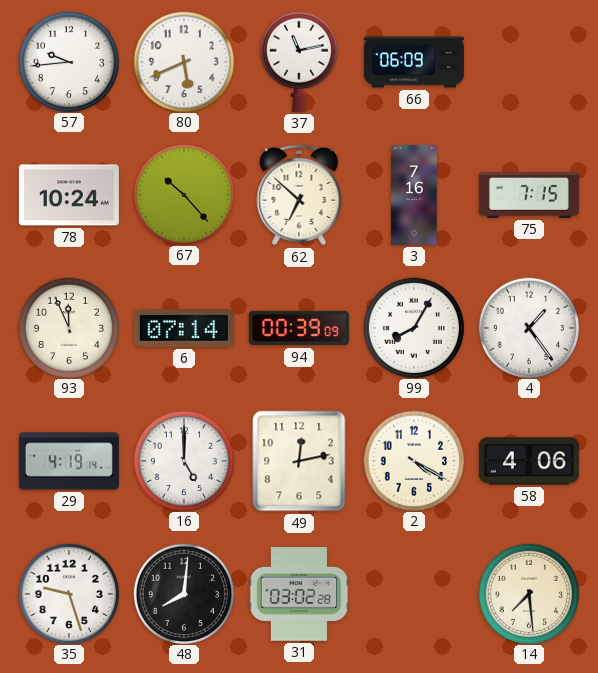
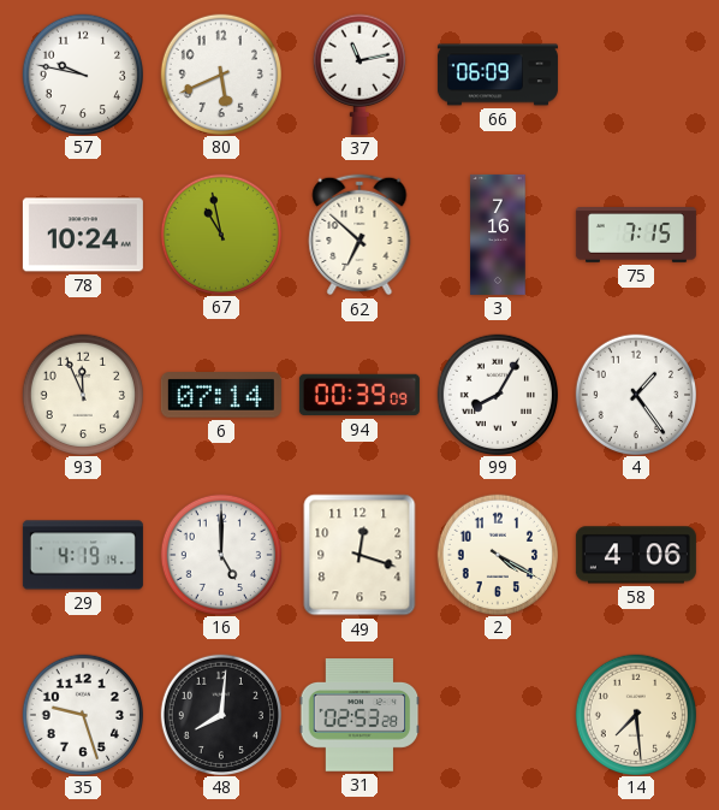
57: 9:44 -> 9:47
67: 10:23 -> 10:58
49: 12:13 -> 12:18
31: 03:02 -> 02:53
